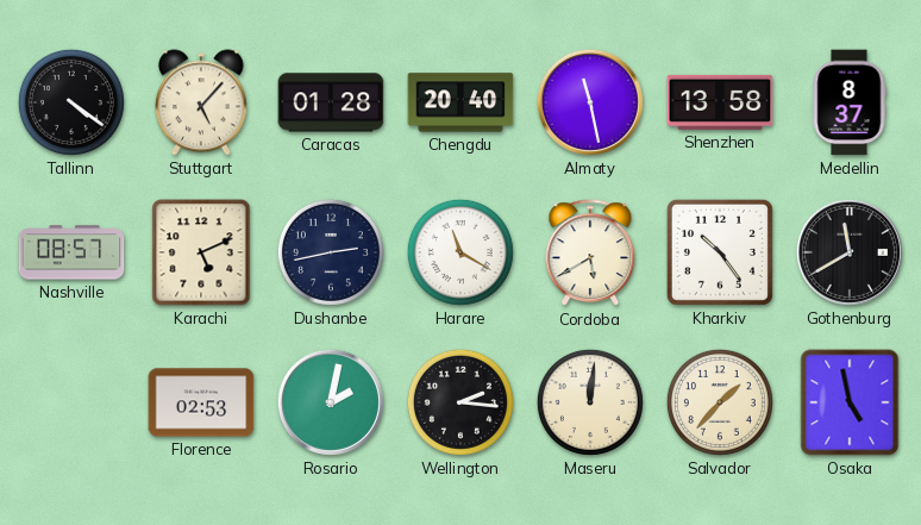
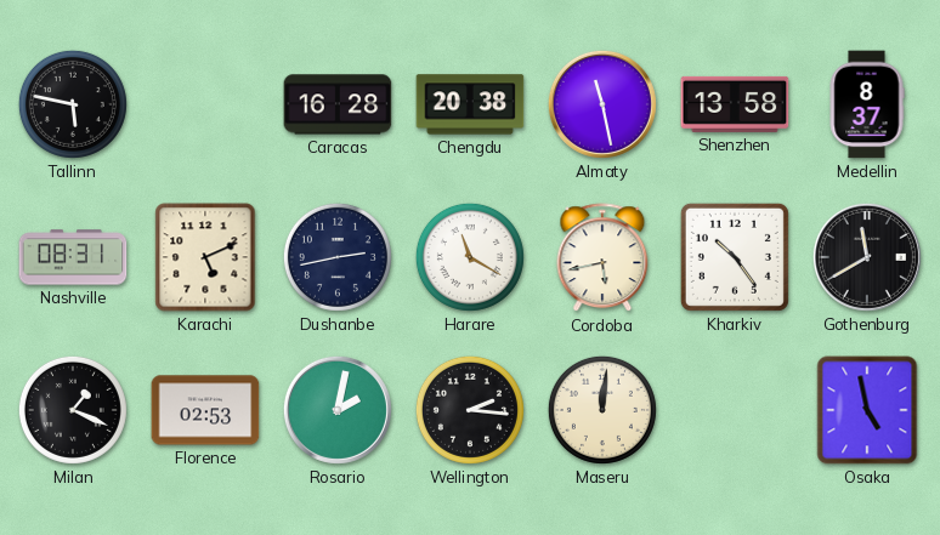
Tallinn: 4:21 -> 5:47
Stuttgart: 5:07 -> none
Caracas: 01:28 -> 16:28
Chengdu: 20:40 -> 20:38
Nashville: 08:57 -> 08:31
Cordoba: 5:40 -> 5:43
Milan: none -> 1:19
Salvador: 1:37 -> none
